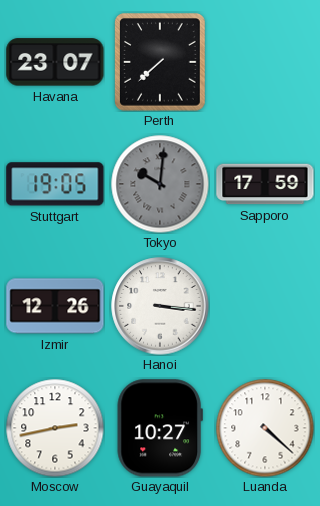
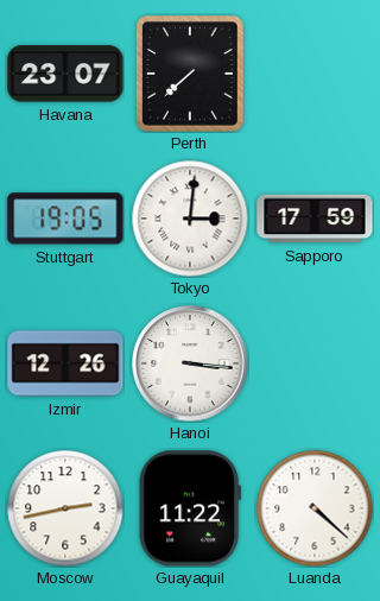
Tokyo: 10:01 -> 3:01
Tokyo dial: grey -> white
Guayaquil: 10:27 -> 11:22
